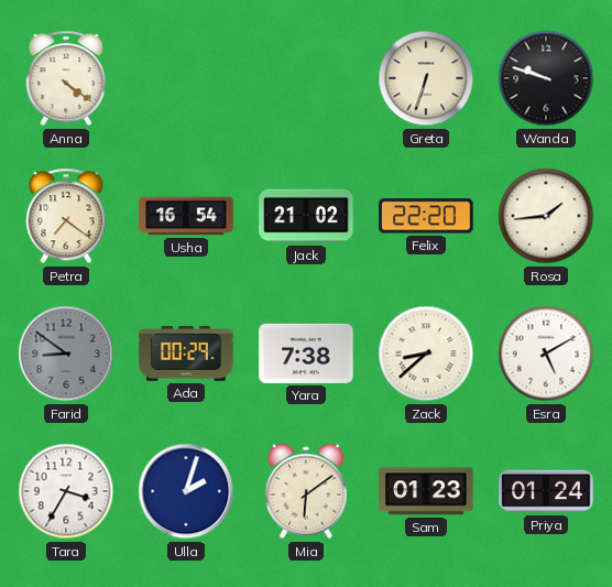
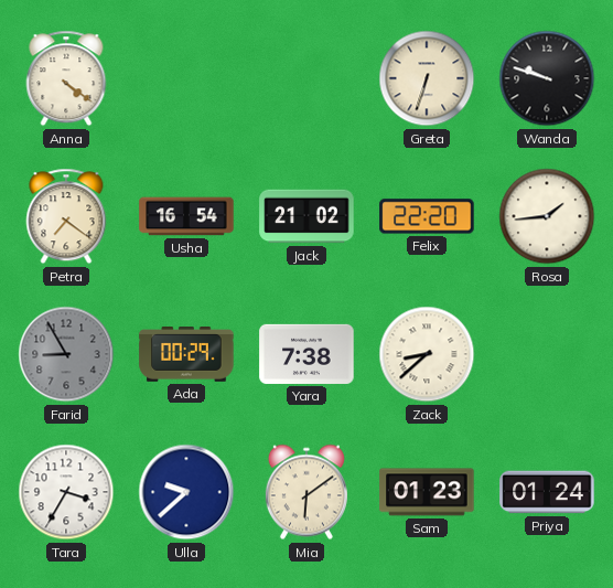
Farid: 8:51 -> 8:55
Esra: 5:10 -> none
Ulla: 2:03 -> 9:38
